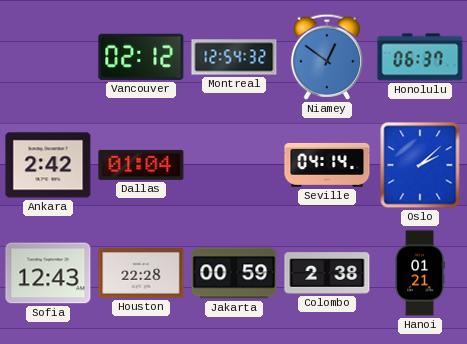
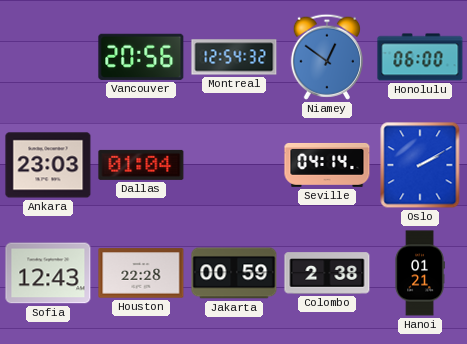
Vancouver: 02:12 -> 20:56
Honolulu: 06:37 -> 06:00
Ankara: 2:42 -> 23:03
Oslo: 2:08 -> 2:10
